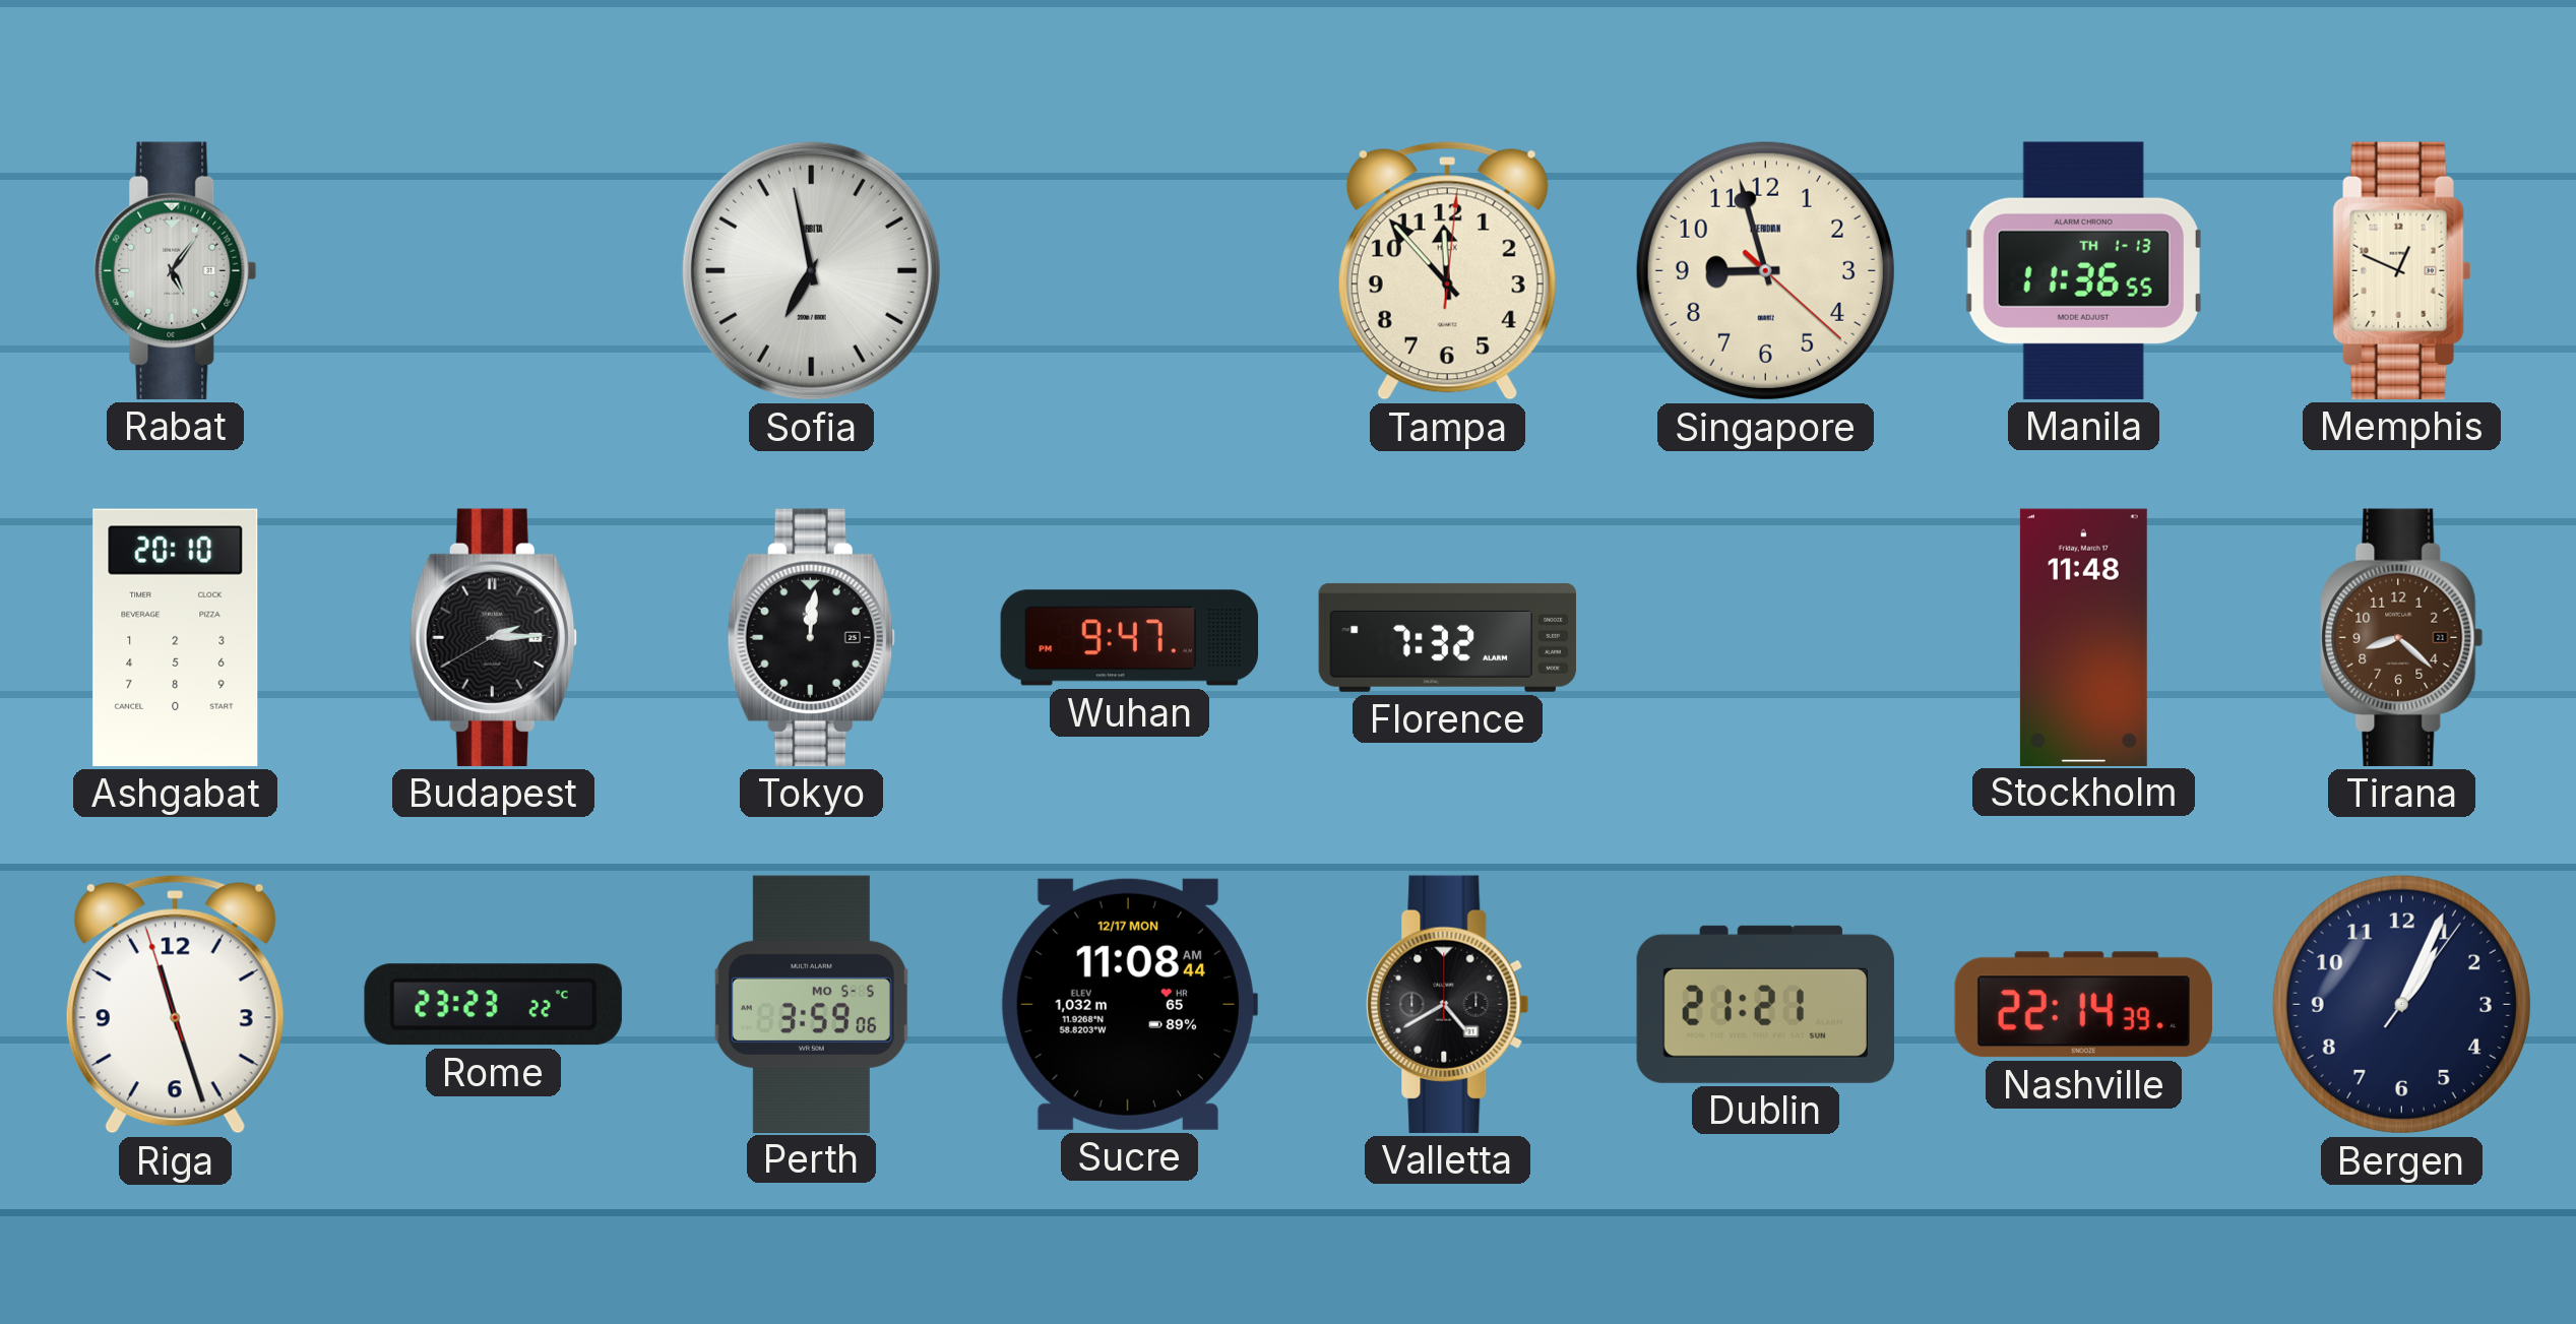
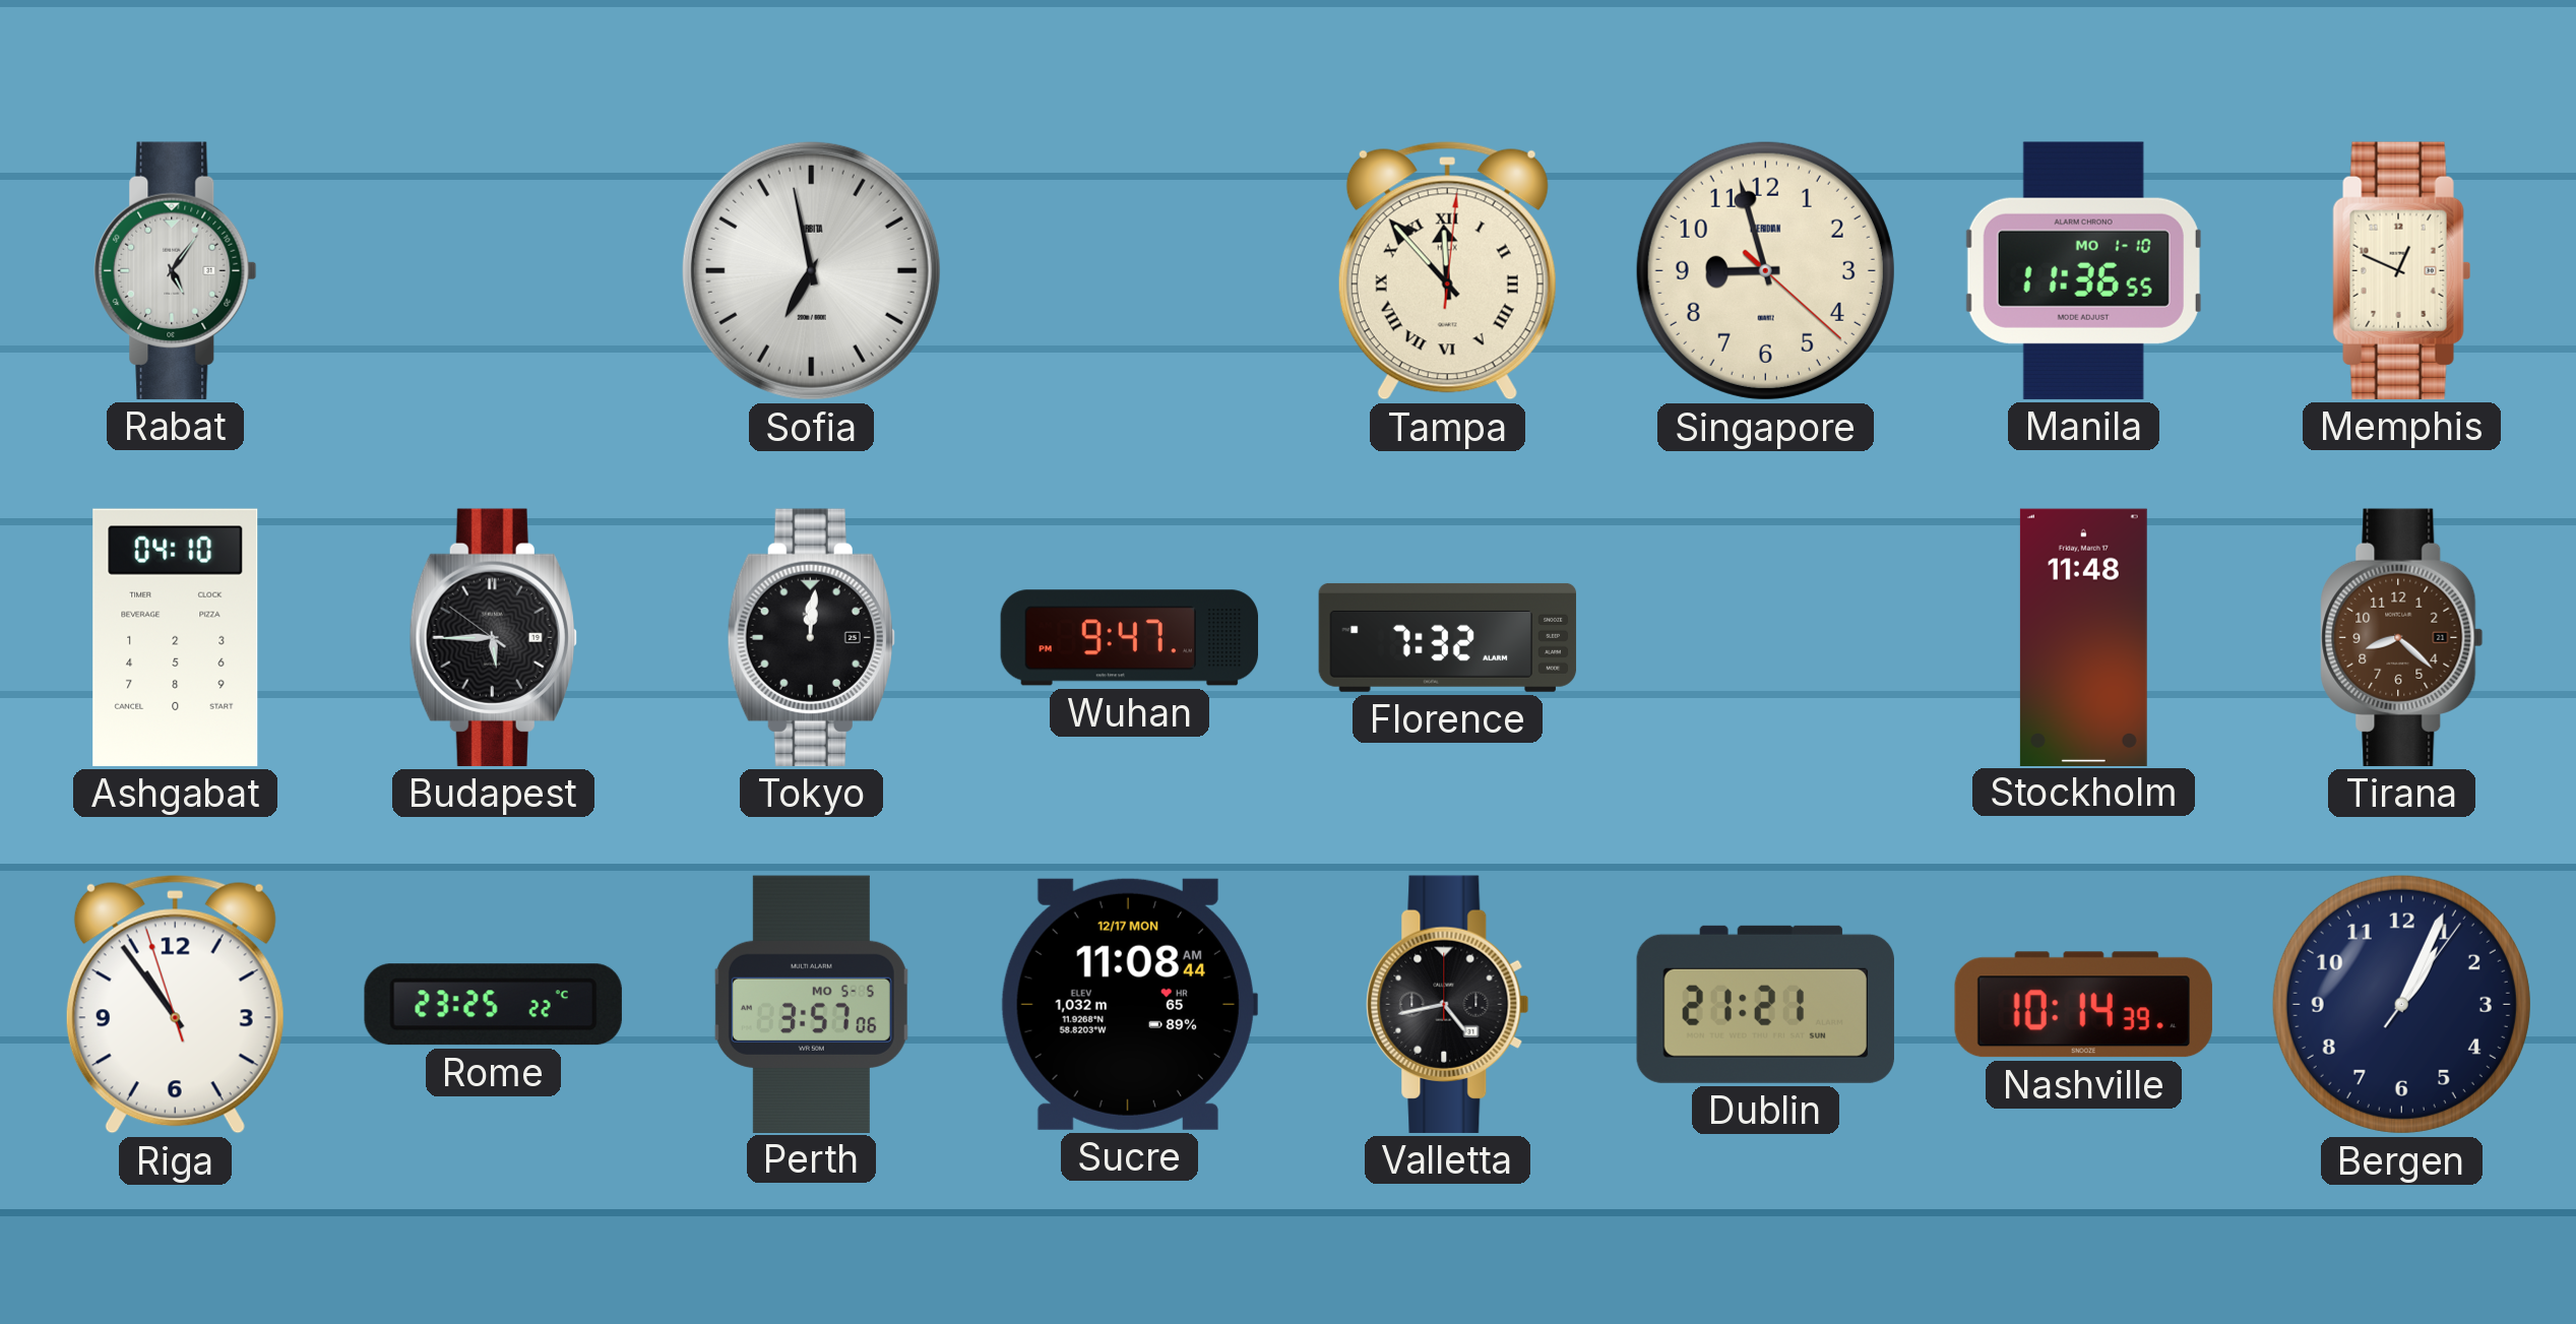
Tampa numerals: Arabic -> Roman
Manila date: TH 1-13 -> MO 1-10
Ashgabat: 20:10 -> 04:10
Budapest: 2:14 -> 5:44
Riga: 11:26 -> 10:53
Rome: 23:23 -> 23:25
Perth: 3:59 -> 3:57
Valletta: 4:40 -> 4:43
Nashville: 22:14 -> 10:14
